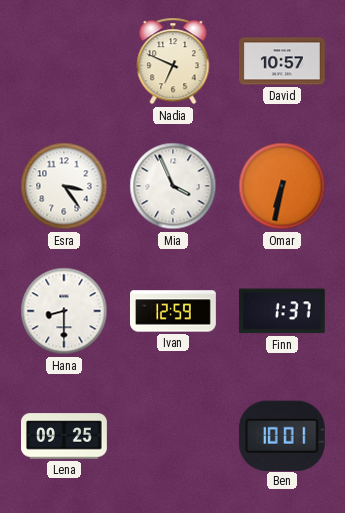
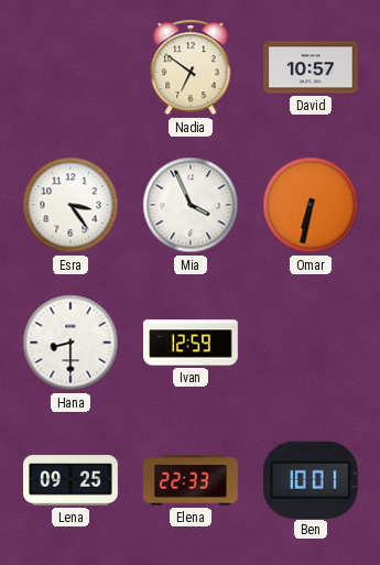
Nadia: 6:49 -> 6:51
Finn: 1:37 -> none
Elena: none -> 22:33
